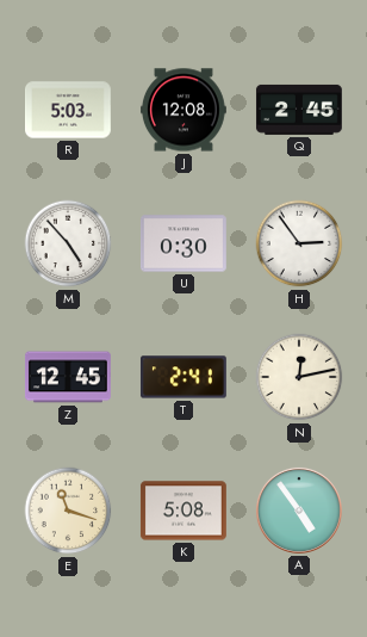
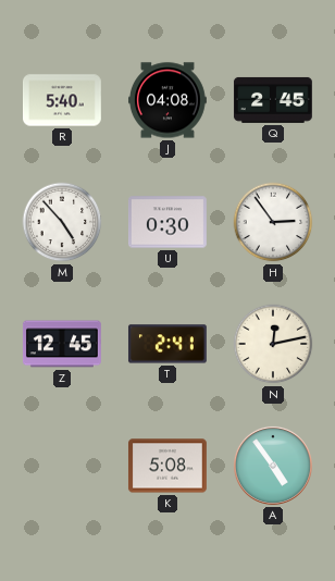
R: 5:03 -> 5:40
J: 12:08 -> 04:08
E: 11:18 -> none
